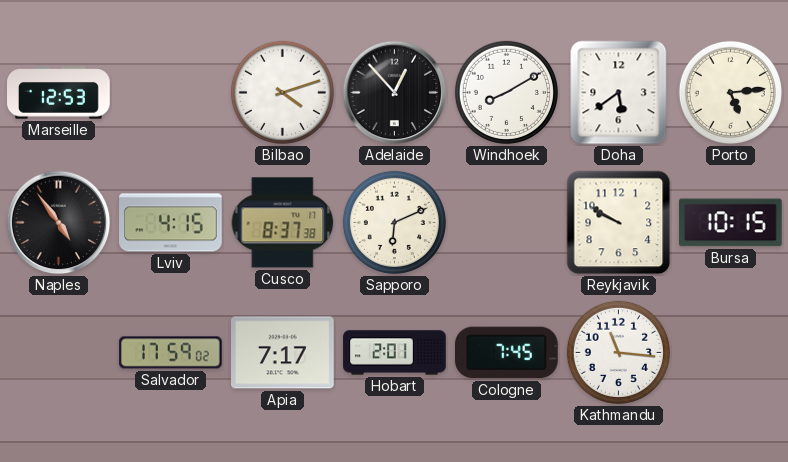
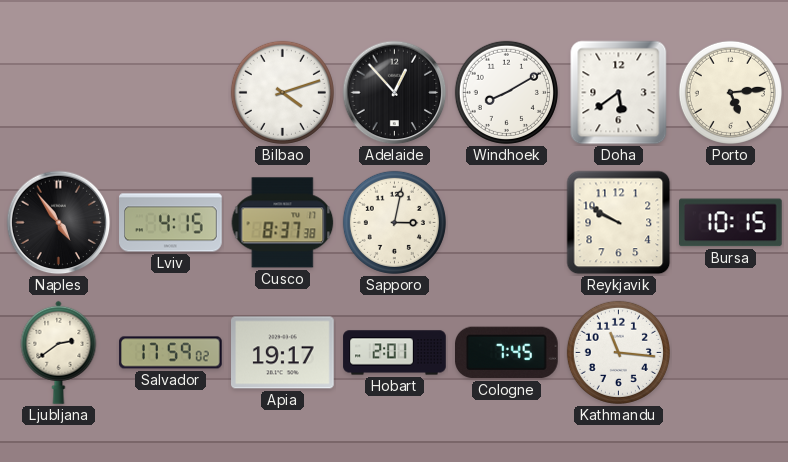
Marseille: 12:53 -> none
Sapporo: 6:11 -> 3:02
Ljubljana: none -> 2:39
Apia: 7:17 -> 19:17
